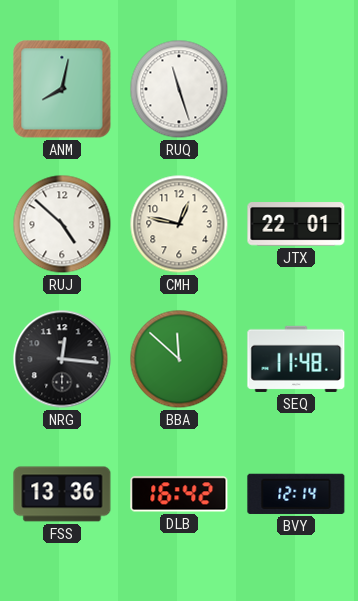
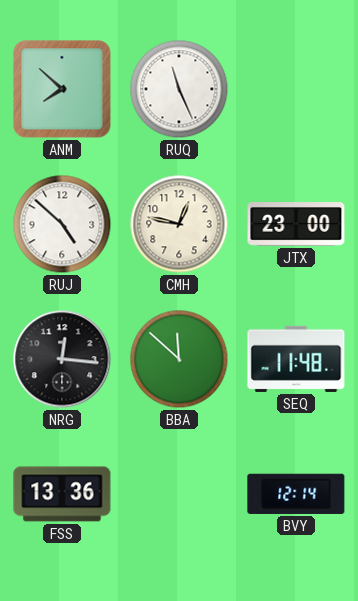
ANM: 8:02 -> 7:52
RUQ: 11:27 -> 11:26
JTX: 22:01 -> 23:00
DLB: 16:42 -> none
